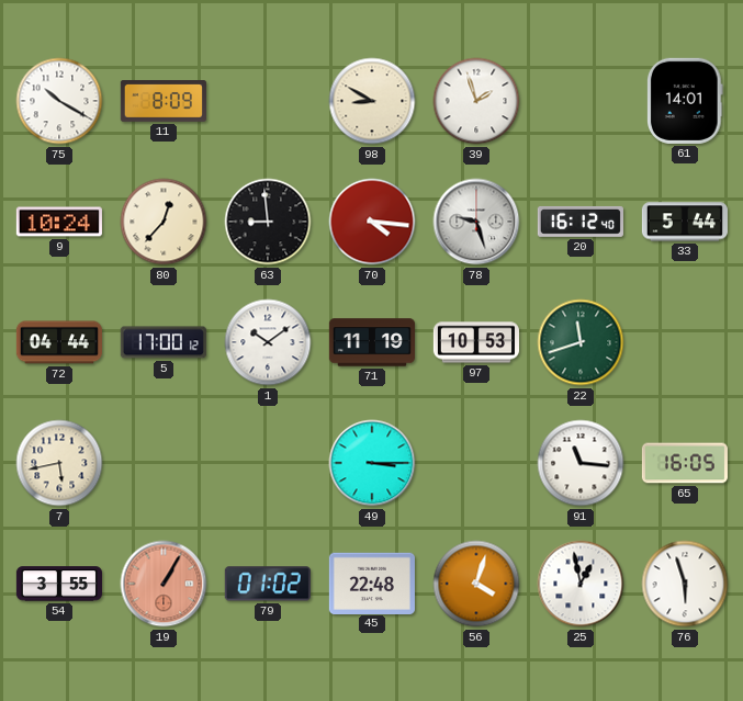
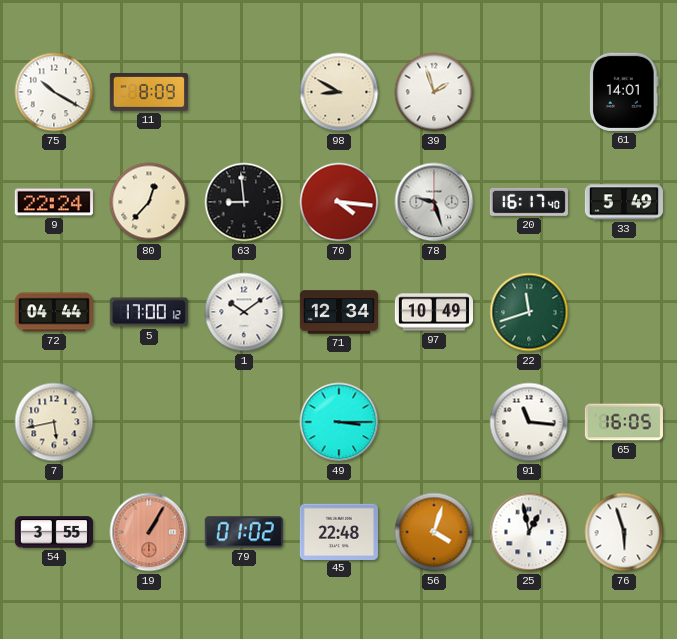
9: 10:24 -> 22:24
20: 16:12 -> 16:17
33: 5:44 -> 5:49
71: 11:19 -> 12:34
97: 10:53 -> 10:49
